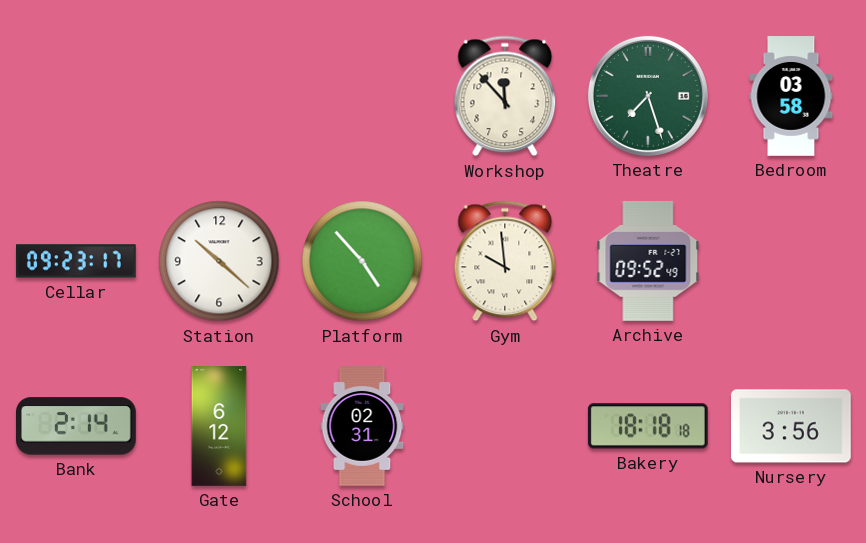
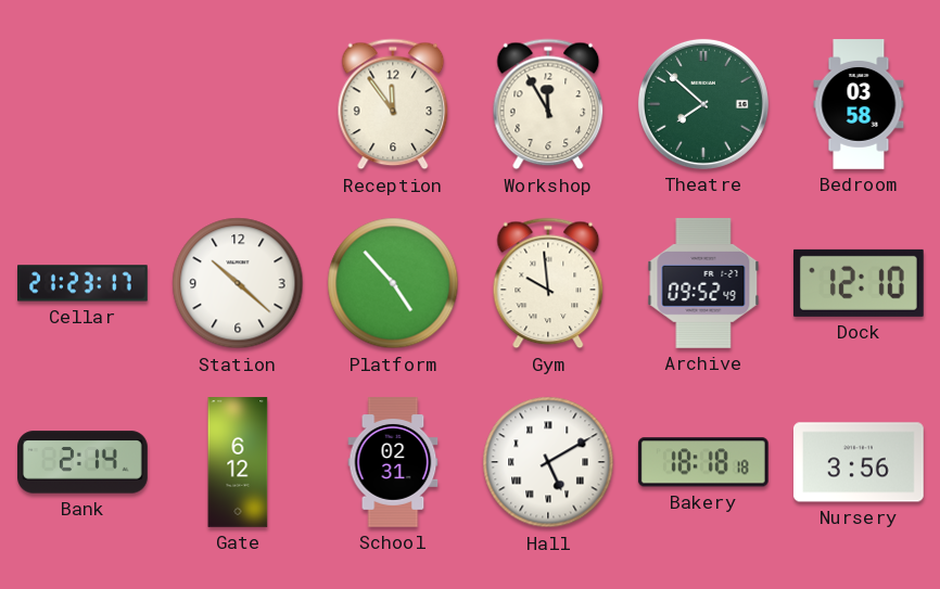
Reception: none -> 11:54
Workshop: 11:53 -> 11:55
Theatre: 7:27 -> 7:52
Cellar: 09:23 -> 21:23
Dock: none -> 12:10
Hall: none -> 5:10
